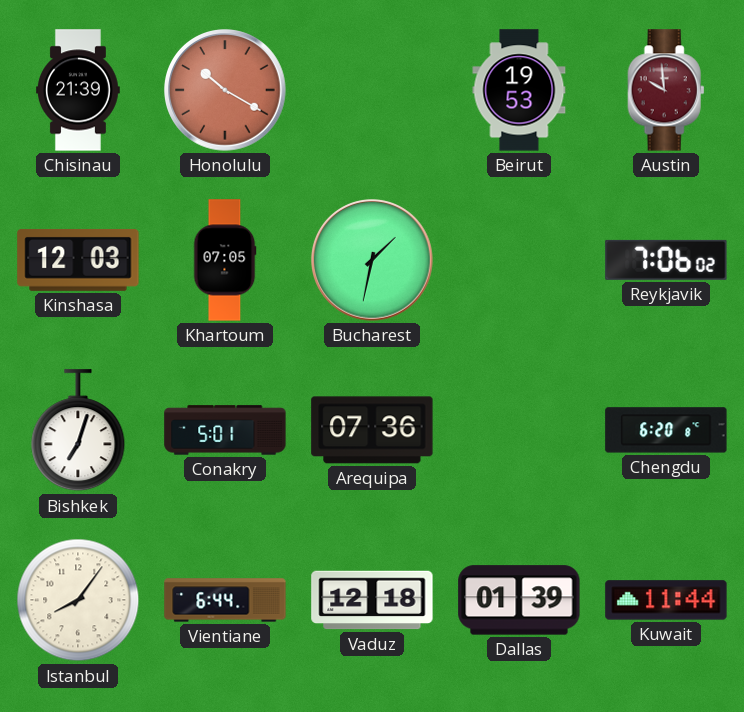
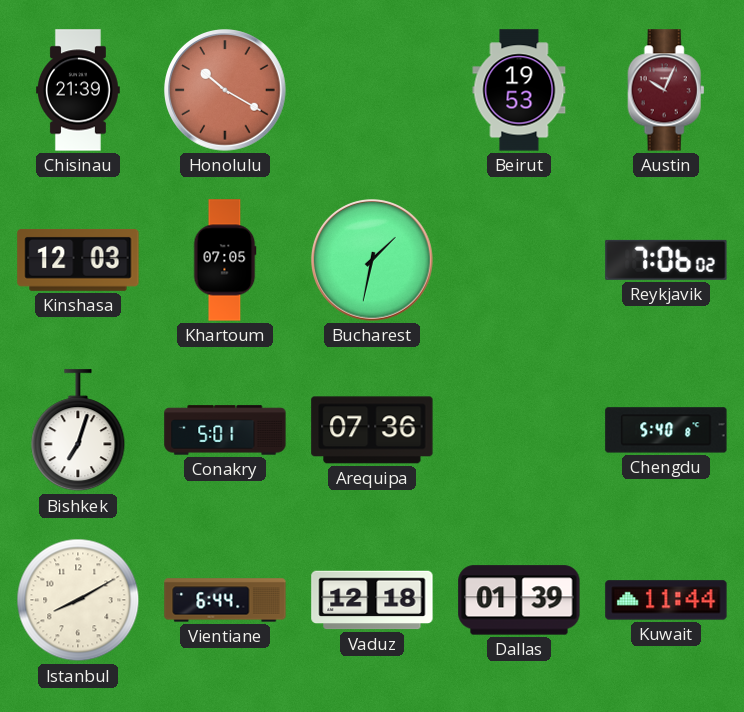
Austin: 9:59 -> 10:04
Chengdu: 6:20 -> 5:40
Istanbul: 8:06 -> 8:10
